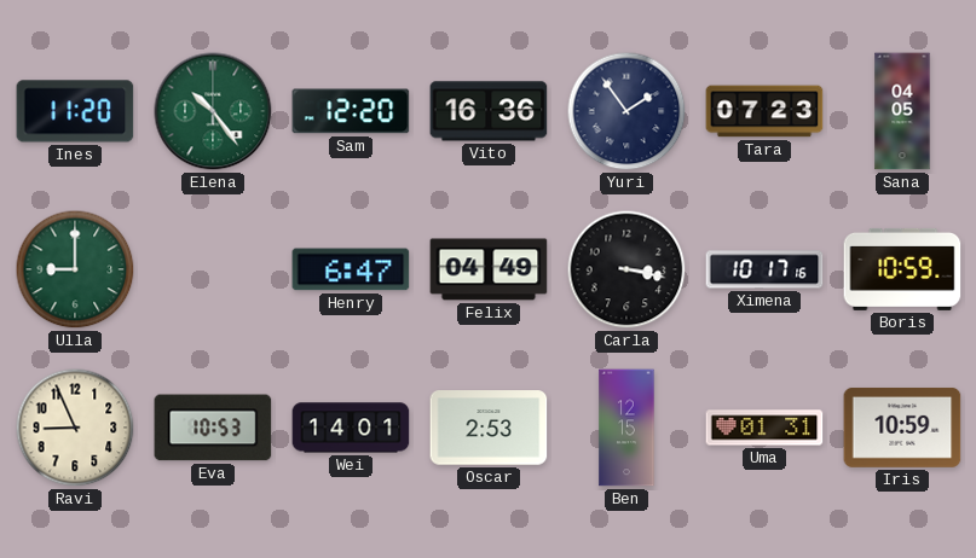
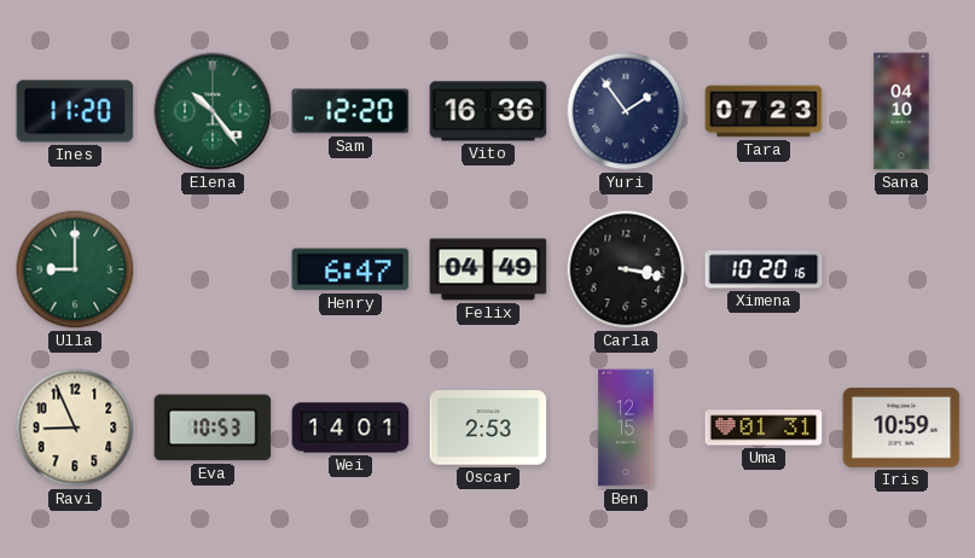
Sana: 04:05 -> 04:10
Ximena: 10:17 -> 10:20
Boris: 10:59 -> none
